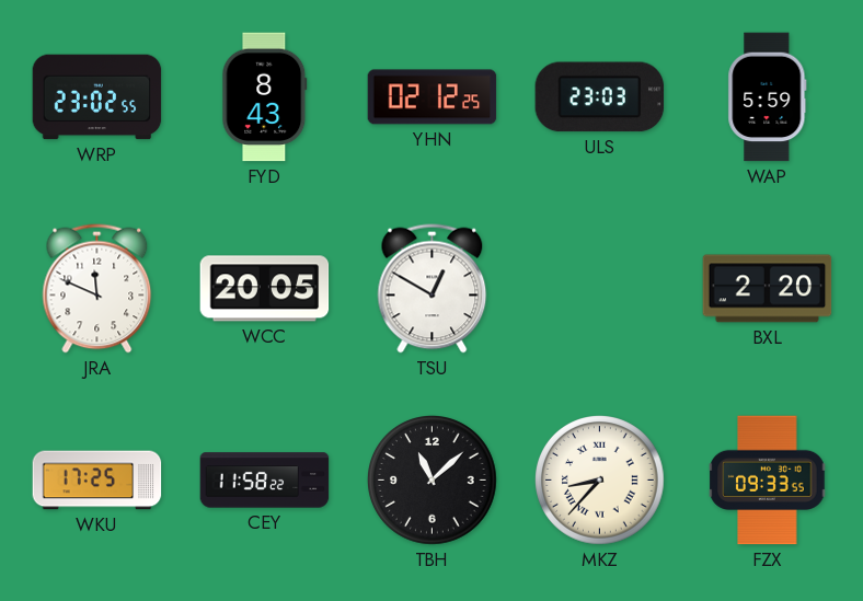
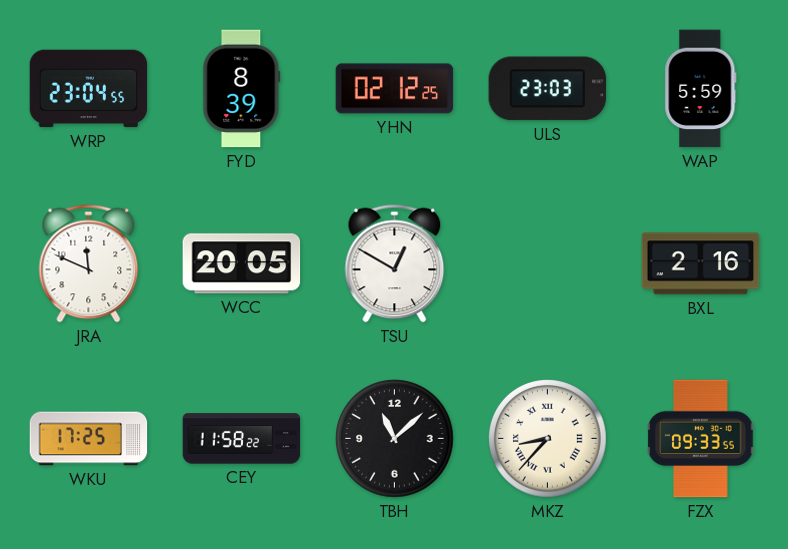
WRP: 23:02 -> 23:04
FYD: 8:43 -> 8:39
BXL: 2:20 -> 2:16
